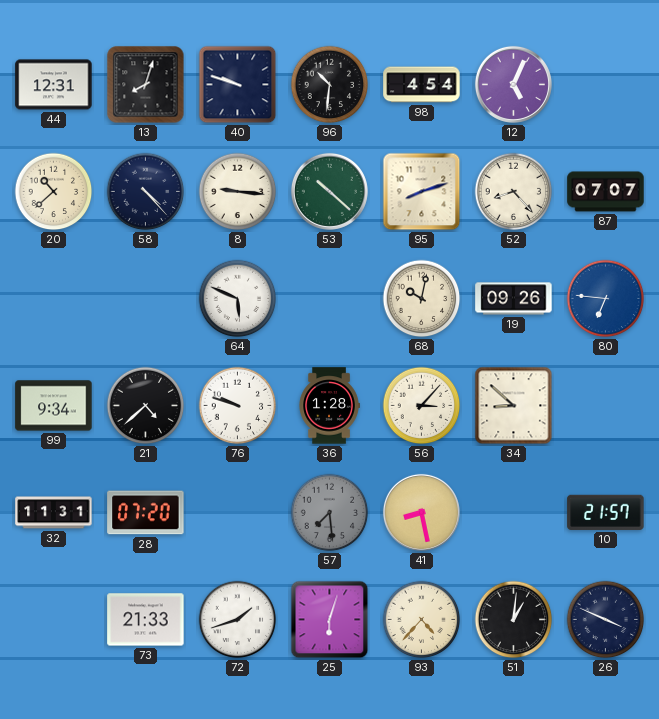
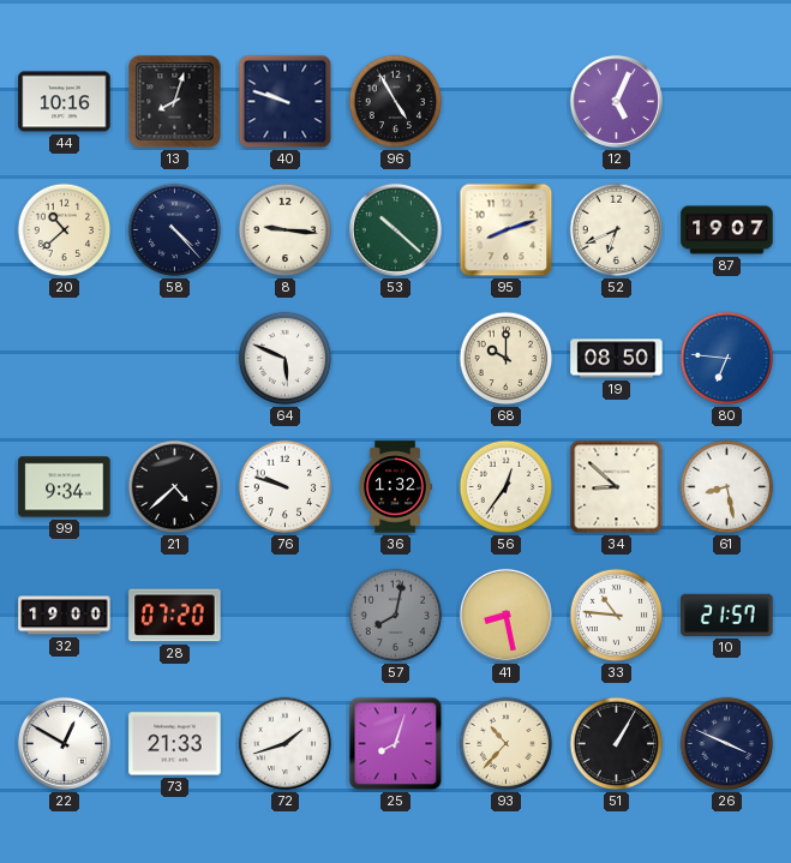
44: 12:31 -> 10:16
96: 10:31 -> 4:55
98: 4:54 -> none
52: 8:23 -> 6:41
87: 07:07 -> 19:07
68: 10:02 -> 10:00
19: 09:26 -> 08:50
36: 1:28 -> 1:32
56: 3:07 -> 12:36
61: none -> 8:28
32: 11:31 -> 19:00
57: 7:29 -> 8:02
33: none -> 10:46
22: none -> 12:50
25: 6:03 -> 8:03
93: 4:37 -> 10:37
51: 1:01 -> 1:05
